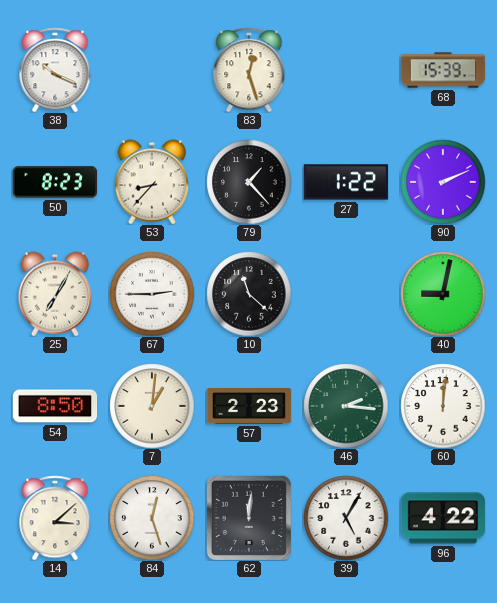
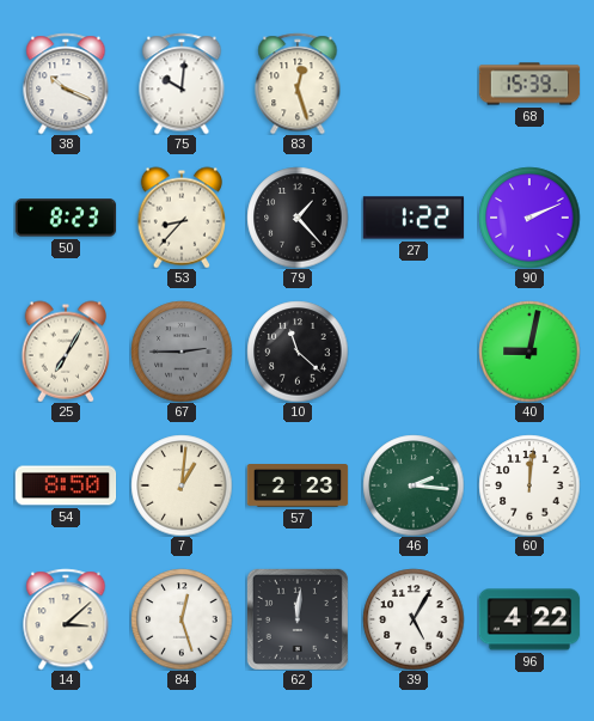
75: none -> 10:01
67 dial: white -> grey
